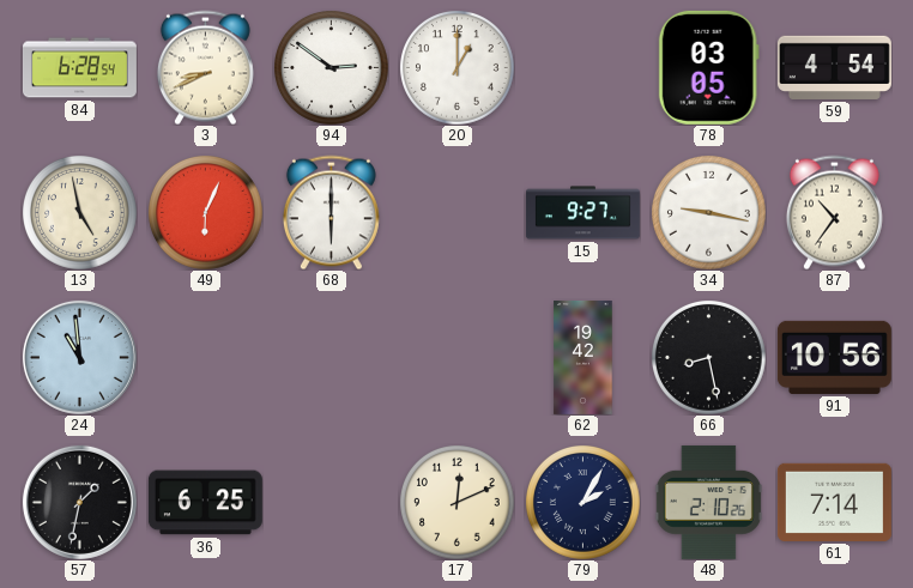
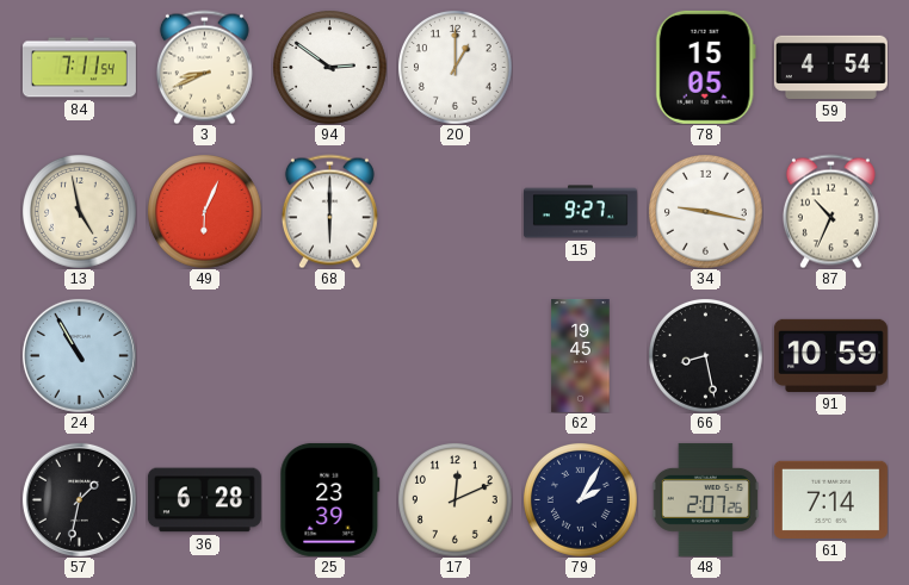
84: 6:28 -> 7:11
78: 03:05 -> 15:05
87: 10:36 -> 10:34
24: 10:59 -> 10:55
62: 19:42 -> 19:45
91: 10:56 -> 10:59
36: 6:25 -> 6:28
25: none -> 23:39
48: 2:10 -> 2:07
